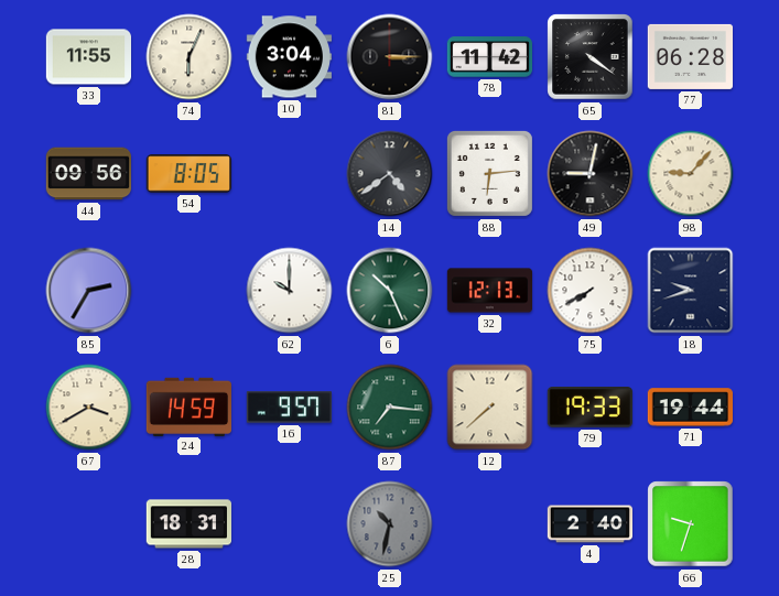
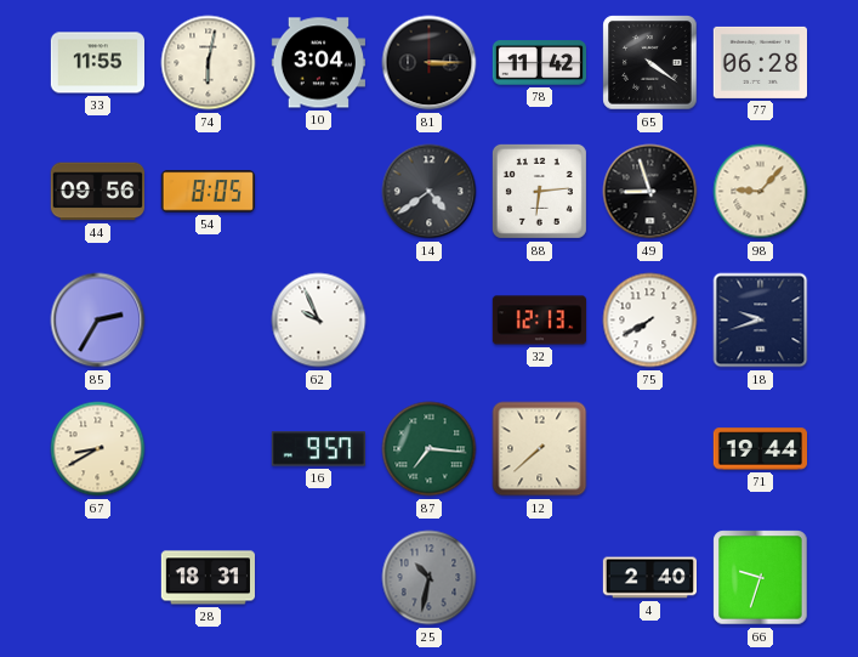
74: 6:04 -> 6:02
49: 9:02 -> 8:57
62: 10:00 -> 9:56
6: 10:26 -> none
67: 3:40 -> 8:40
24: 14:59 -> none
79: 19:33 -> none
